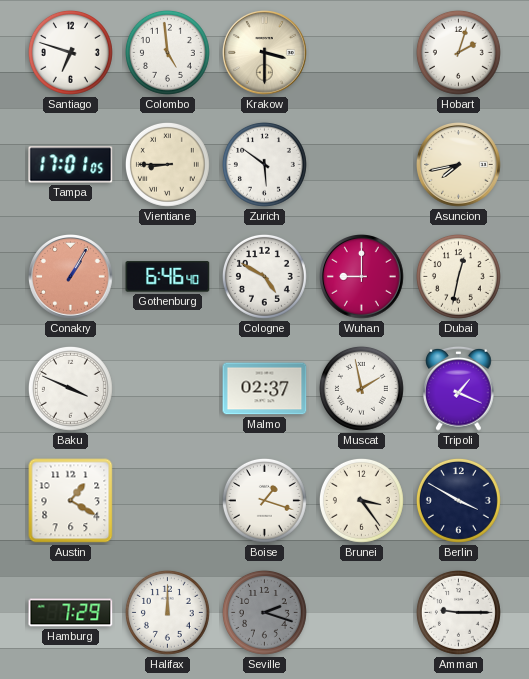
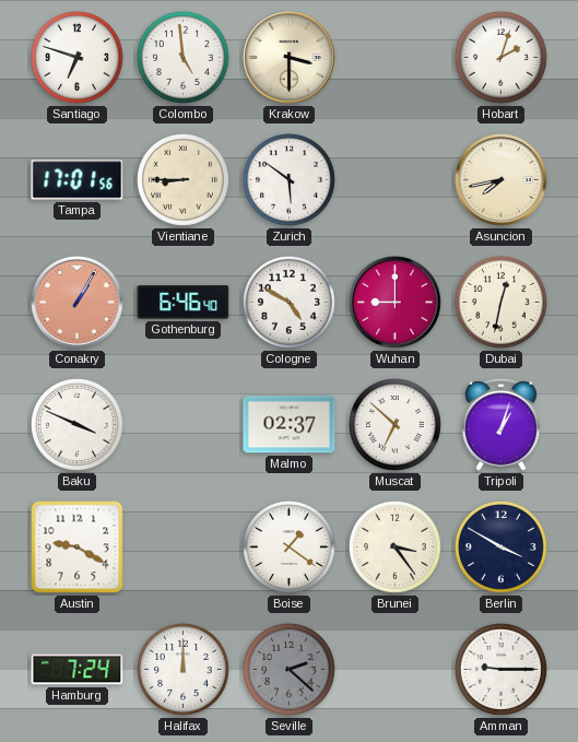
Tampa: 17:01:05 -> 17:01:56
Muscat: 1:58 -> 6:52
Tripoli: 1:19 -> 1:03
Austin: 1:20 -> 9:20
Boise: 1:18 -> 1:21
Hamburg: 7:29 -> 7:24
Seville: 2:18 -> 2:22
